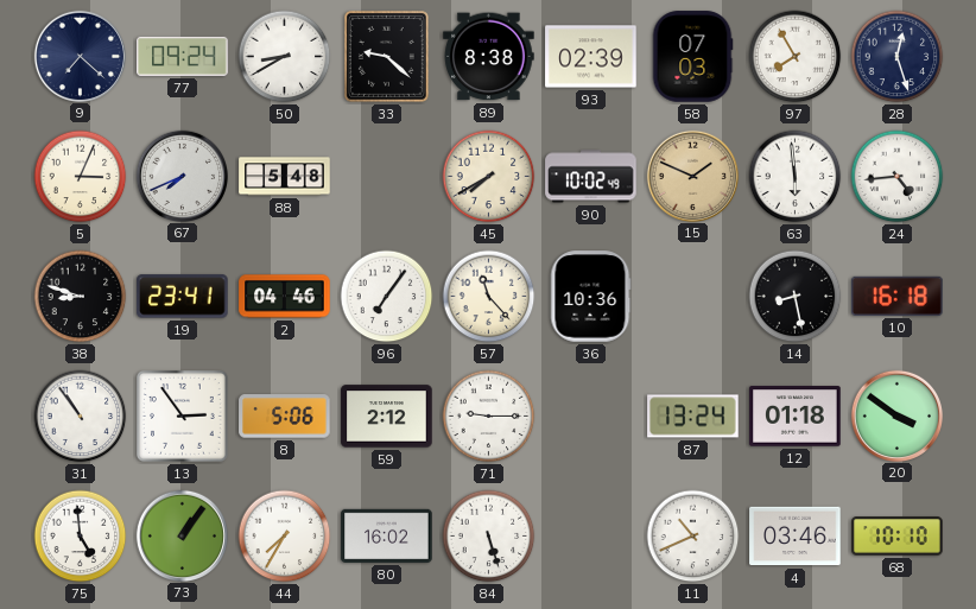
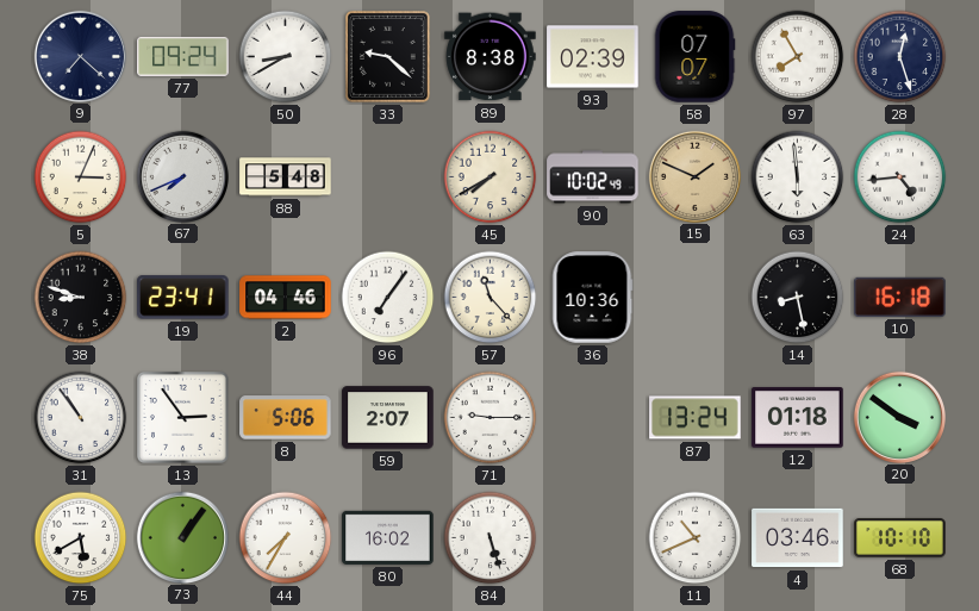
58: 07:03 -> 07:07
59: 2:12 -> 2:07
75: 4:59 -> 5:40
